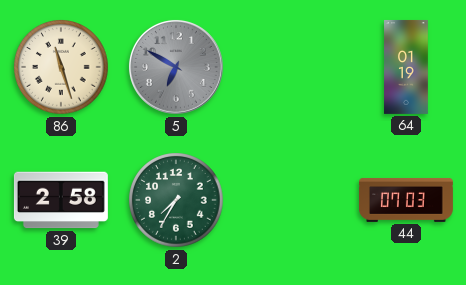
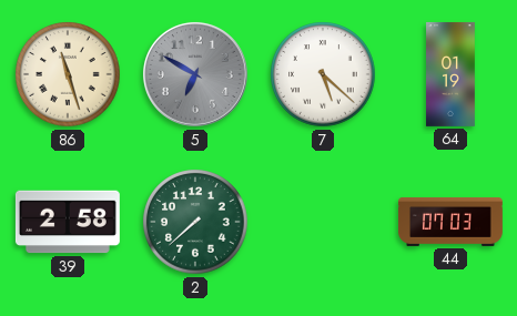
7: none -> 5:22
2: 7:35 -> 7:38
